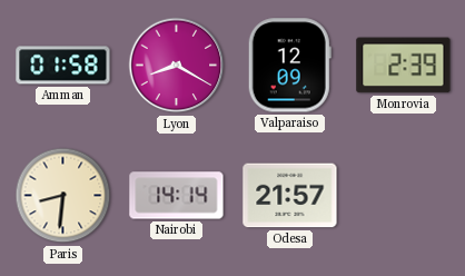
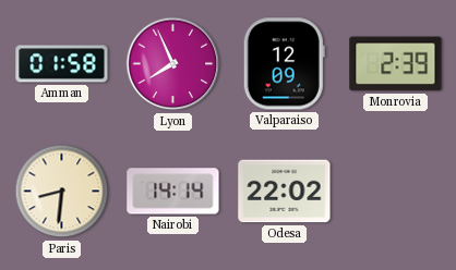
Lyon: 8:20 -> 7:56
Odesa: 21:57 -> 22:02
